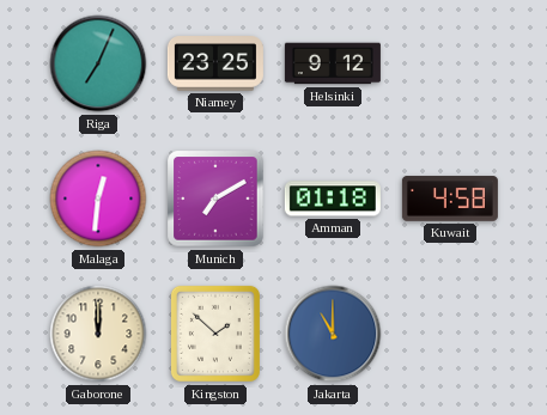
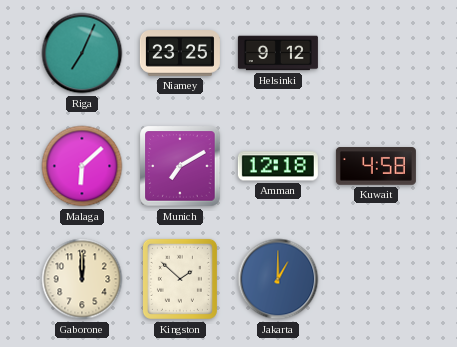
Malaga: 12:31 -> 6:08
Amman: 01:18 -> 12:18
Jakarta: 11:00 -> 1:00
